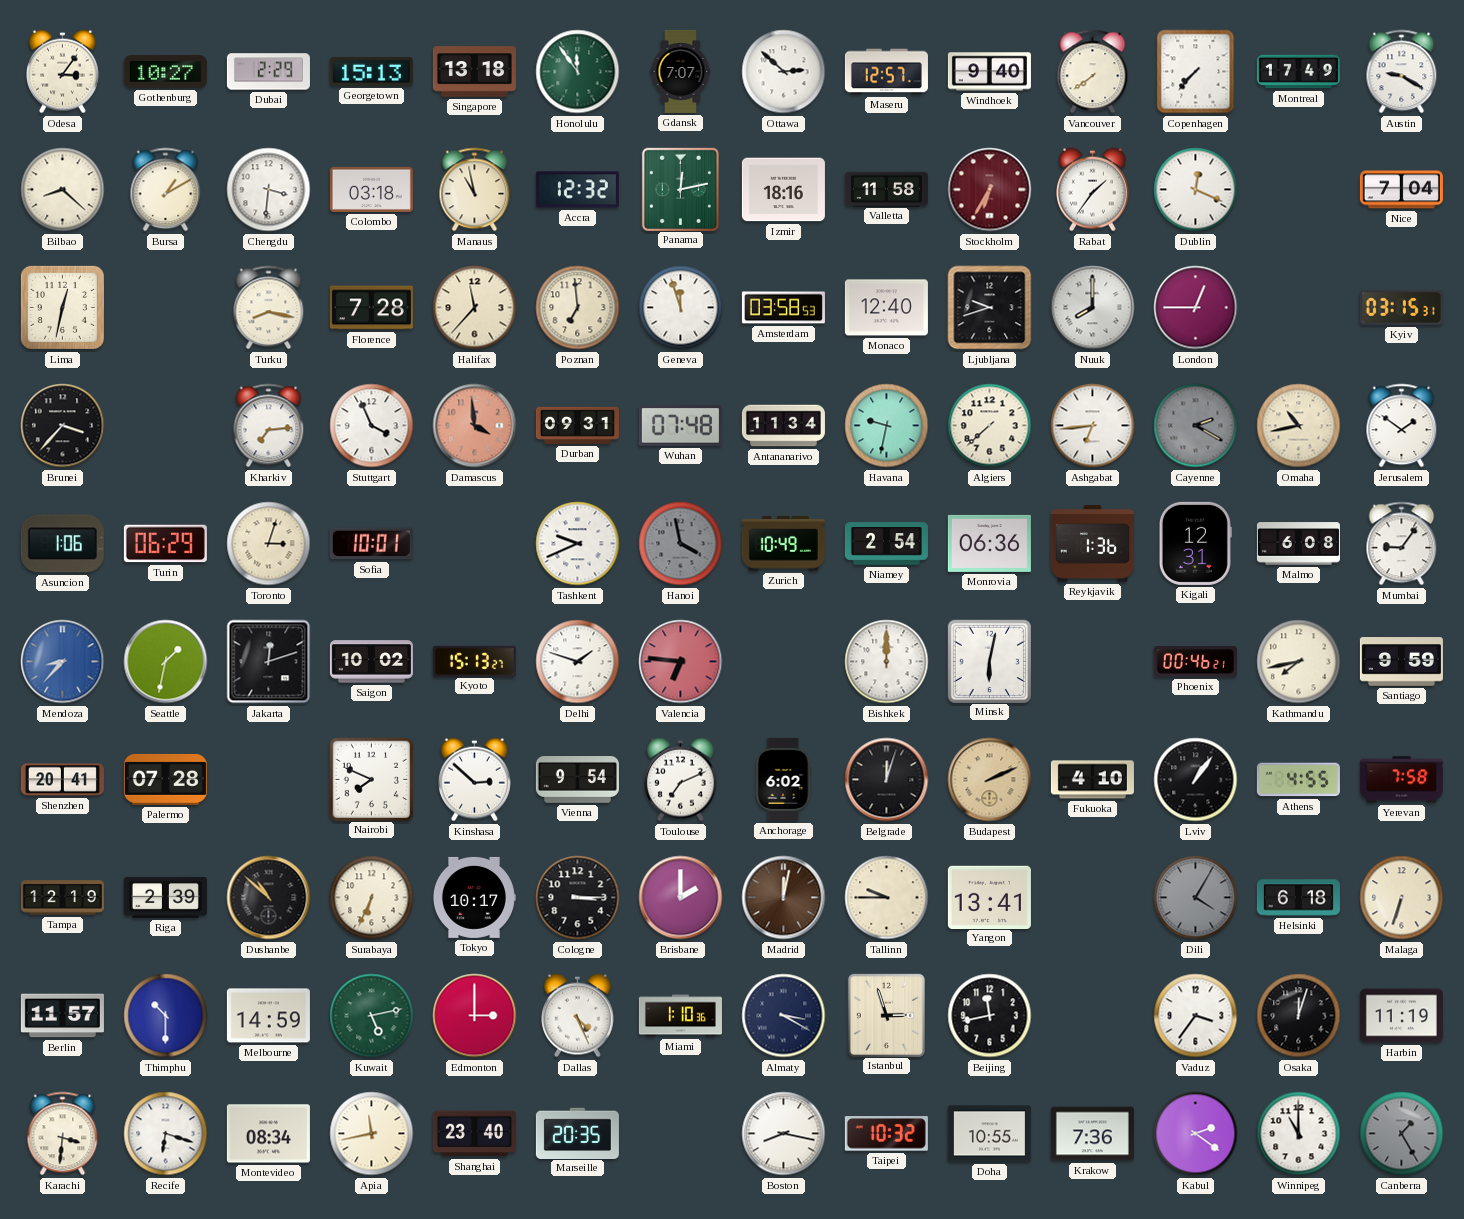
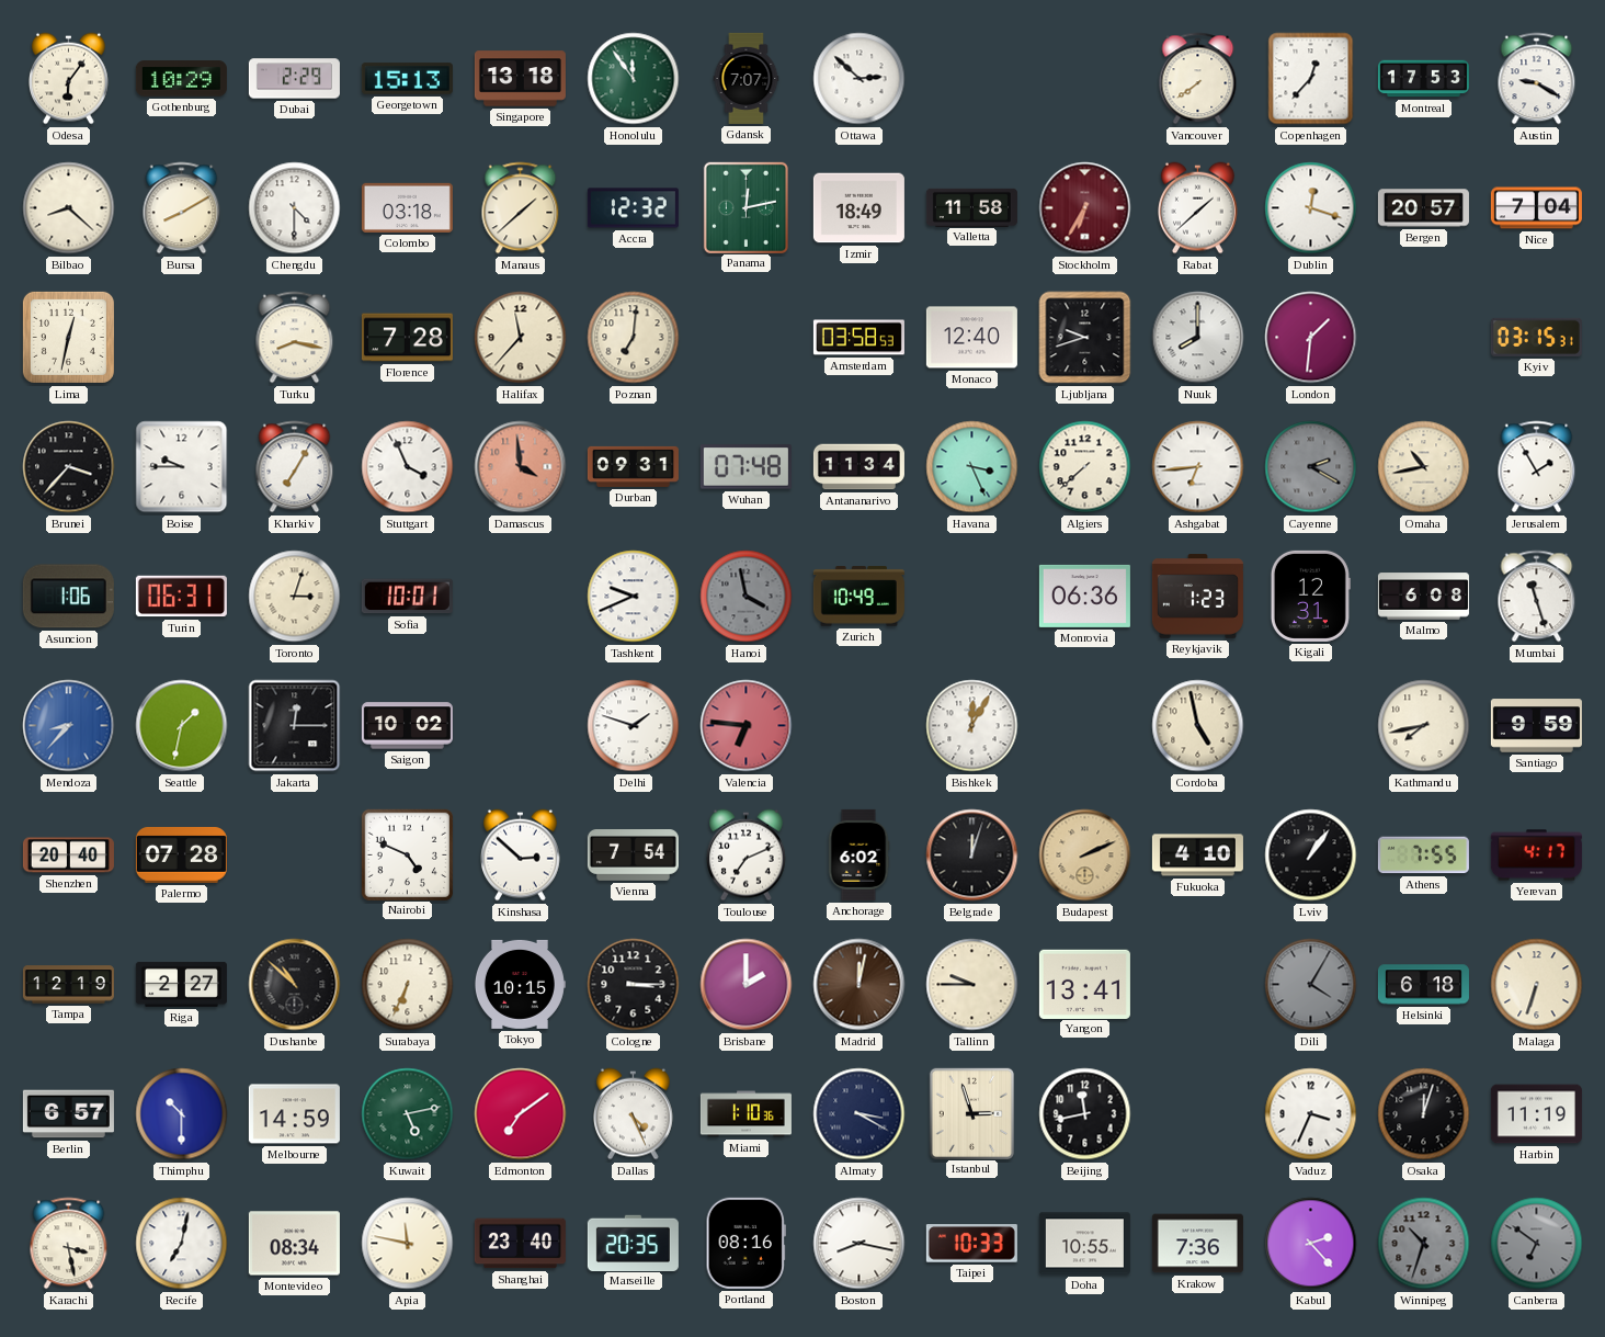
Odesa: 3:06 -> 6:06
Gothenburg: 10:27 -> 10:29
Maseru: 12:57 -> none
Windhoek: 9:40 -> none
Copenhagen: 7:37 -> 12:37
Montreal: 17:49 -> 17:53
Bursa: 1:10 -> 8:10
Chengdu: 3:31 -> 4:30
Manaus: 10:58 -> 1:38
Izmir: 18:16 -> 18:49
Rabat: 1:36 -> 1:38
Dublin: 12:19 -> 12:18
Bergen: none -> 20:57
Poznan: 6:59 -> 7:01
Geneva: 11:57 -> none
London: 12:45 -> 1:31
Boise: none -> 9:45
Kharkiv: 7:14 -> 7:05
Havana: 9:32 -> 3:26
Jerusalem: 1:51 -> 1:55
Turin: 06:29 -> 06:31
Niamey: 2:54 -> none
Reykjavik: 1:36 -> 1:23
Mumbai: 9:06 -> 11:27
Jakarta: 12:12 -> 12:15
Kyoto: 15:13 -> none
Bishkek: 12:00 -> 12:05
Minsk: 6:02 -> none
Cordoba: none -> 4:58
Phoenix: 00:46 -> none
Shenzhen: 20:41 -> 20:40
Nairobi: 7:49 -> 4:49
Vienna: 9:54 -> 7:54
Athens: 4:55 -> 7:55
Yerevan: 7:58 -> 4:17
Riga: 2:39 -> 2:27
Tokyo: 10:17 -> 10:15
Berlin: 11:57 -> 6:57
Edmonton: 3:00 -> 7:09
Vaduz: 3:36 -> 3:34
Karachi: 3:31 -> 3:28
Recife: 6:18 -> 7:02
Apia: 11:43 -> 11:47
Portland: none -> 08:16
Taipei: 10:32 -> 10:33
Kabul: 2:21 -> 2:23
Winnipeg: 11:00 -> 10:33
Winnipeg dial: white -> grey
Canberra: 1:25 -> 6:51
